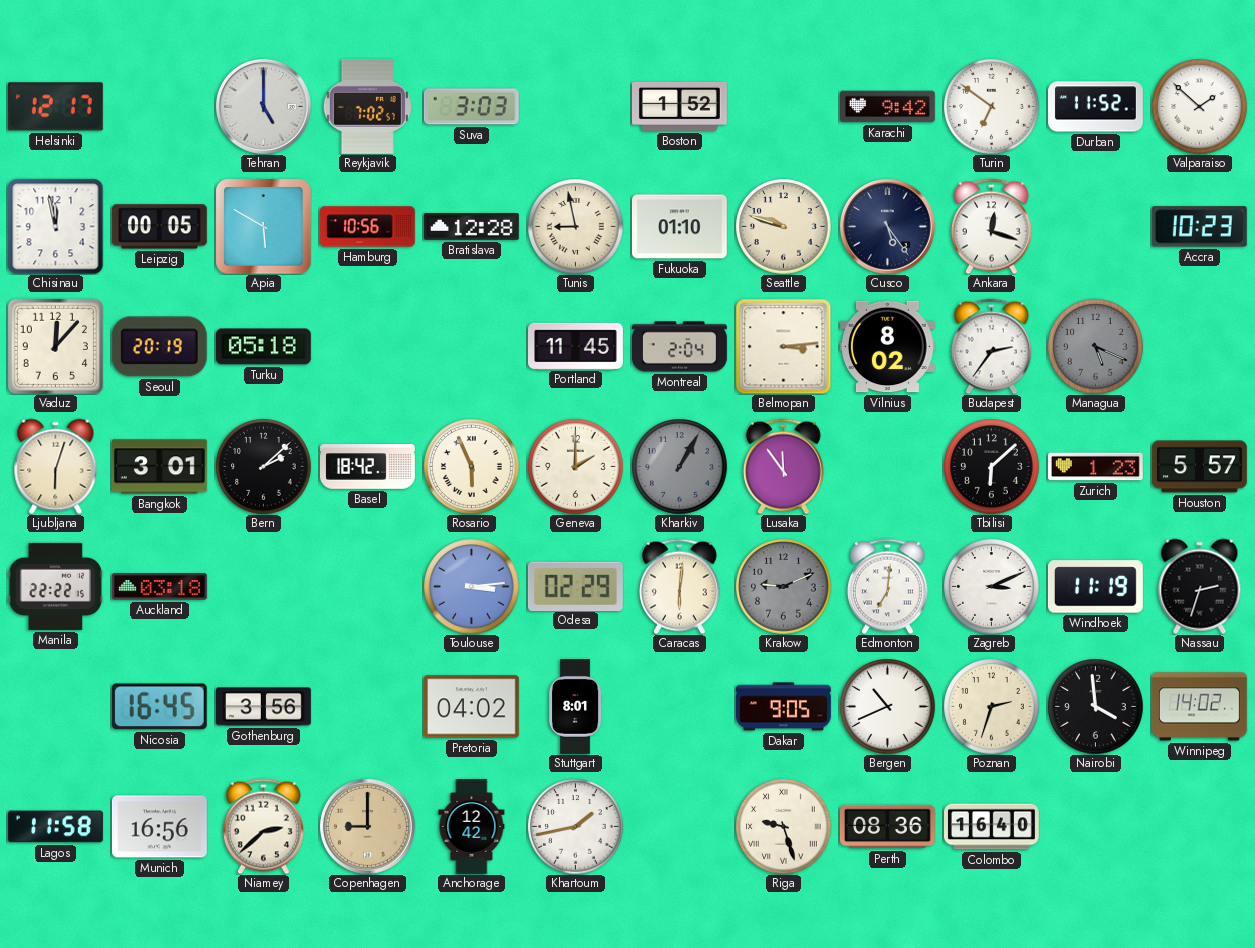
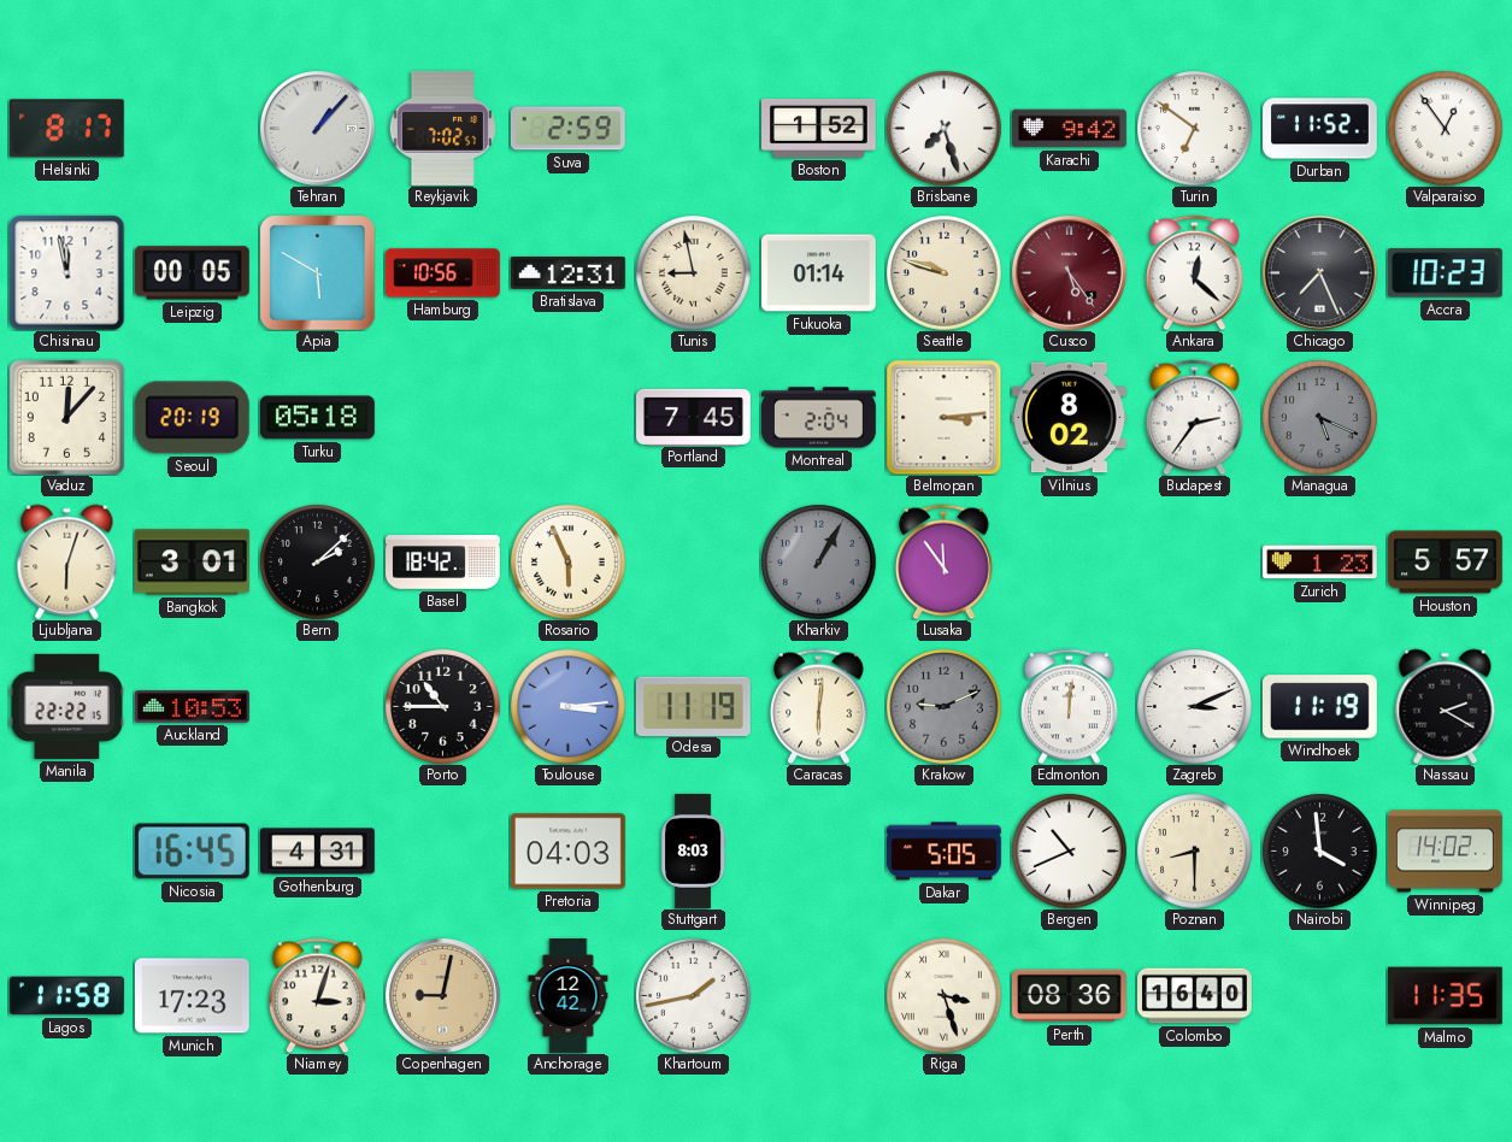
Helsinki: 12:17 -> 8:17
Tehran: 5:00 -> 1:07
Suva: 3:03 -> 2:59
Brisbane: none -> 7:27
Valparaiso: 1:52 -> 12:54
Bratislava: 12:28 -> 12:31
Fukuoka: 01:10 -> 01:14
Cusco dial: navy -> burgundy
Ankara: 12:18 -> 12:22
Chicago: none -> 7:26
Portland: 11:45 -> 7:45
Geneva: 2:00 -> none
Tbilisi: 6:08 -> none
Auckland: 03:18 -> 10:53
Porto: none -> 10:45
Odesa: 02:29 -> 11:19
Edmonton: 7:01 -> 12:01
Nassau: 2:33 -> 2:20
Gothenburg: 3:56 -> 4:31
Pretoria: 04:02 -> 04:03
Stuttgart: 8:01 -> 8:03
Dakar: 9:05 -> 5:05
Poznan: 2:33 -> 8:30
Munich: 16:56 -> 17:23
Niamey: 2:38 -> 3:03
Copenhagen: 9:00 -> 9:02
Riga: 9:27 -> 3:27
Malmo: none -> 11:35
